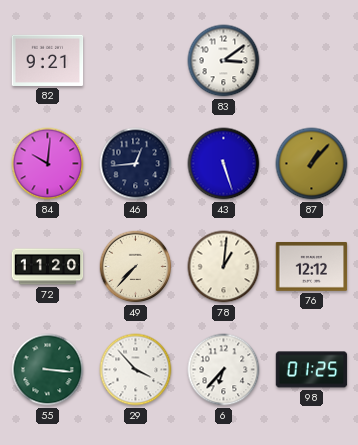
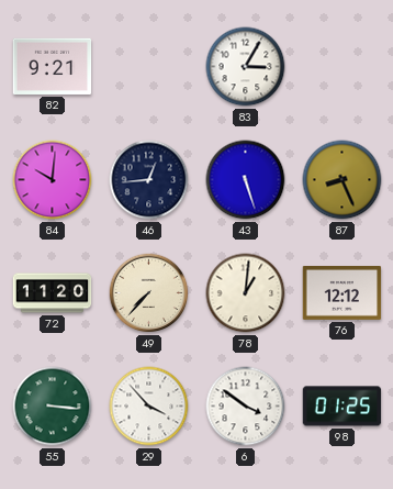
83: 3:09 -> 3:05
87: 1:07 -> 8:26
6: 6:37 -> 3:51
